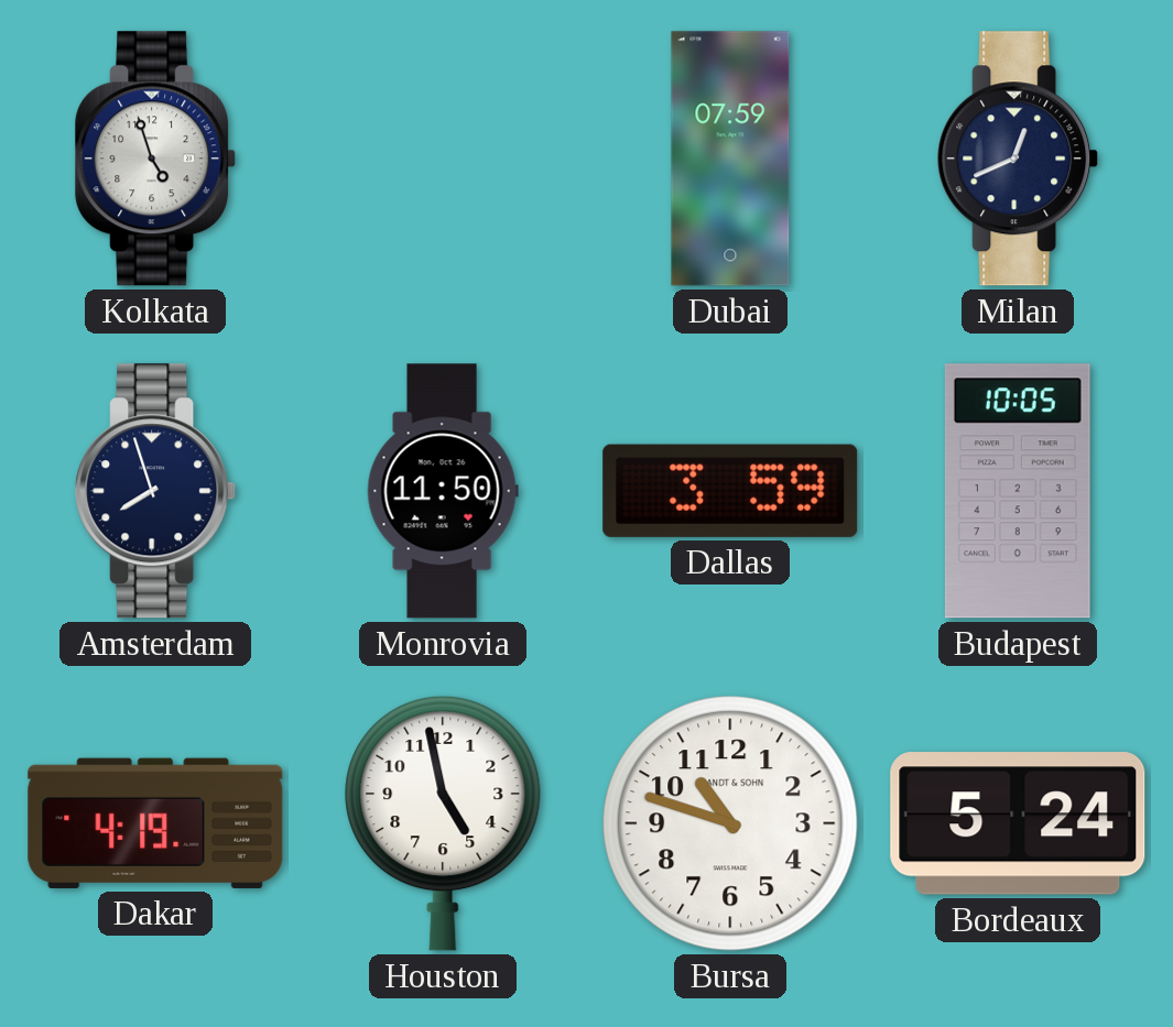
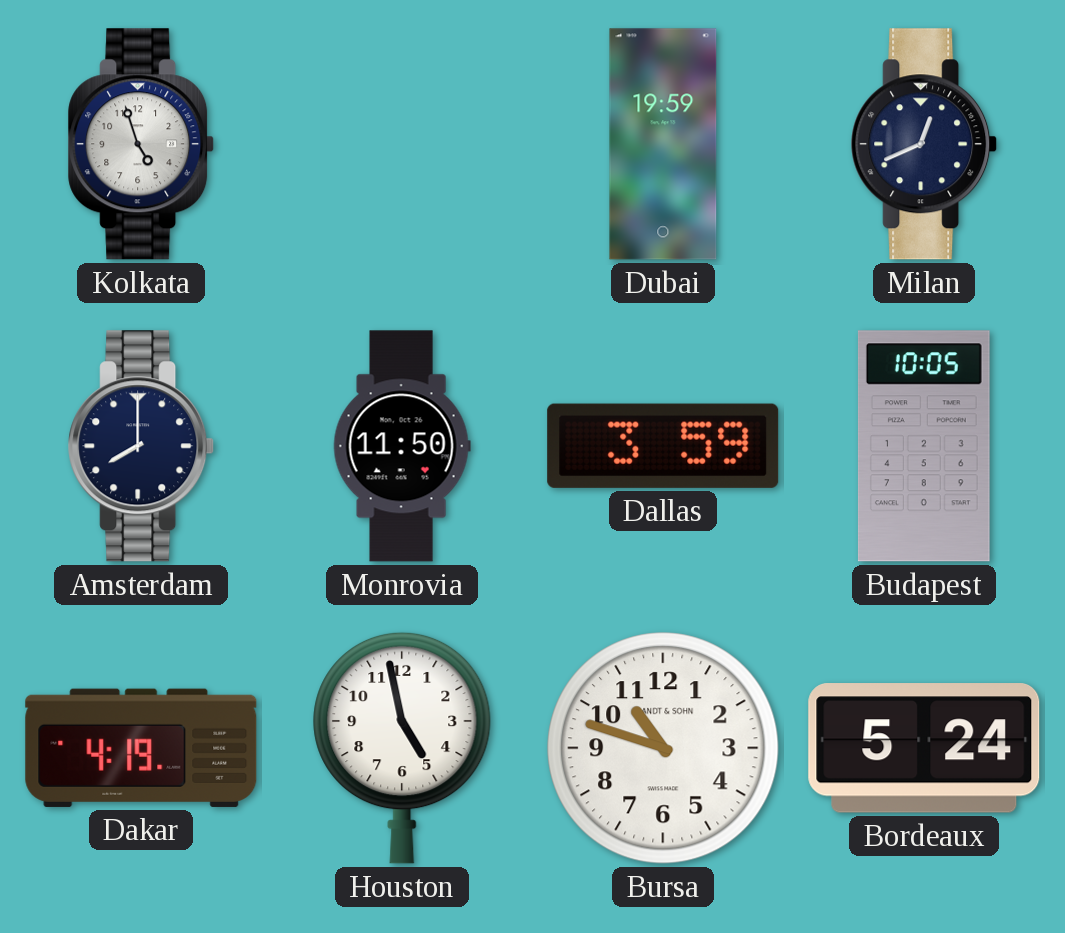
Dubai: 07:59 -> 19:59
Amsterdam: 7:57 -> 8:00
